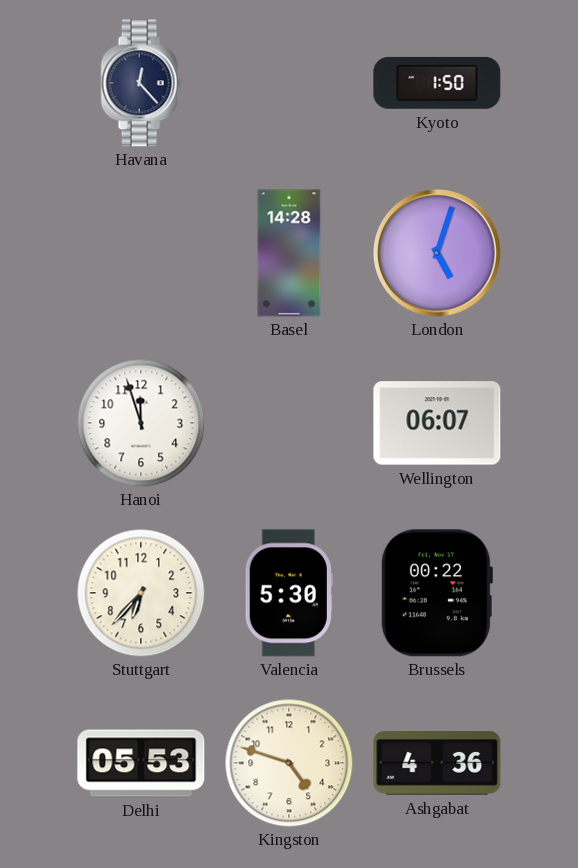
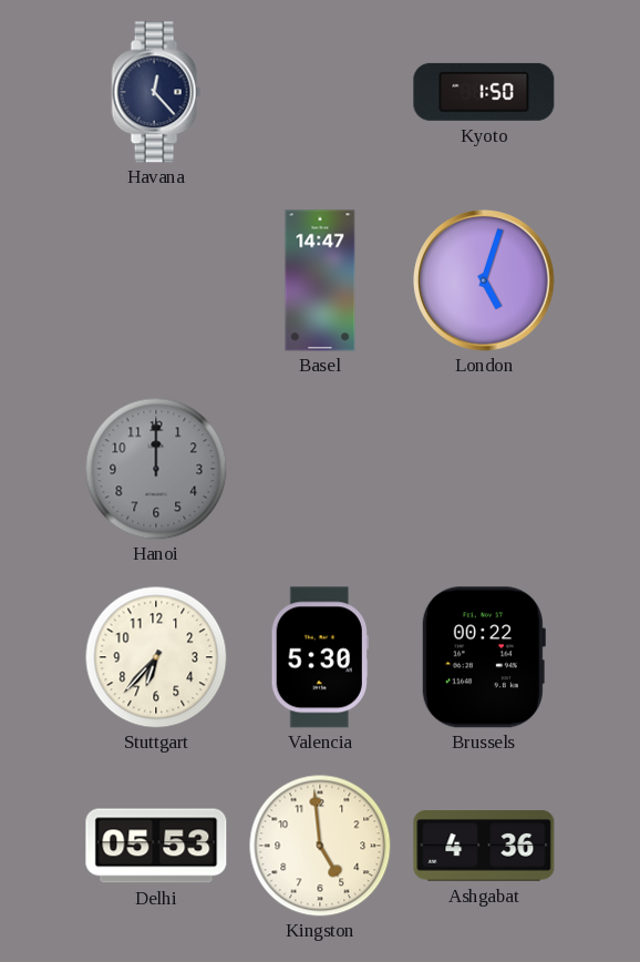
Basel: 14:28 -> 14:47
Hanoi: 11:57 -> 12:00
Hanoi dial: white -> grey
Wellington: 06:07 -> none
Kingston: 4:48 -> 4:59
